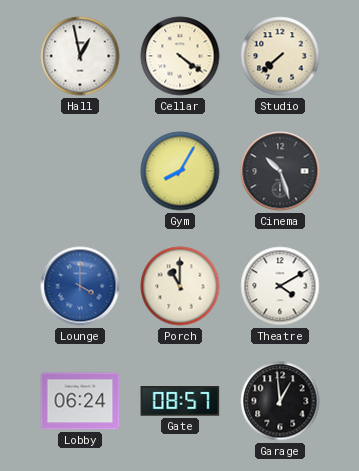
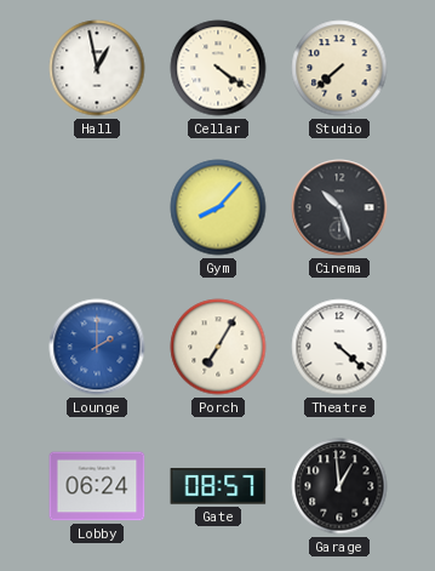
Gym: 8:05 -> 8:07
Lounge: 4:00 -> 2:00
Porch: 11:00 -> 7:05
Theatre: 4:10 -> 4:22
